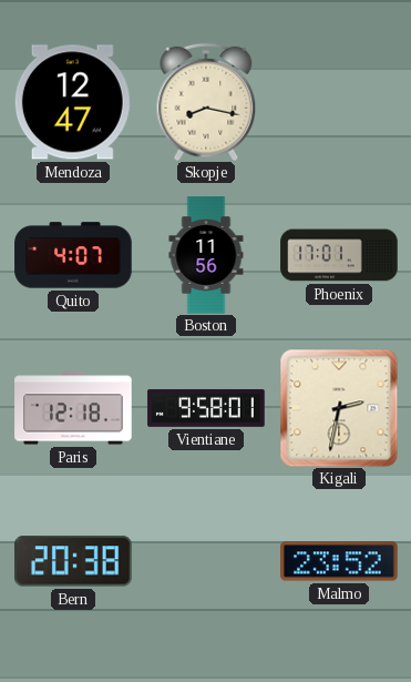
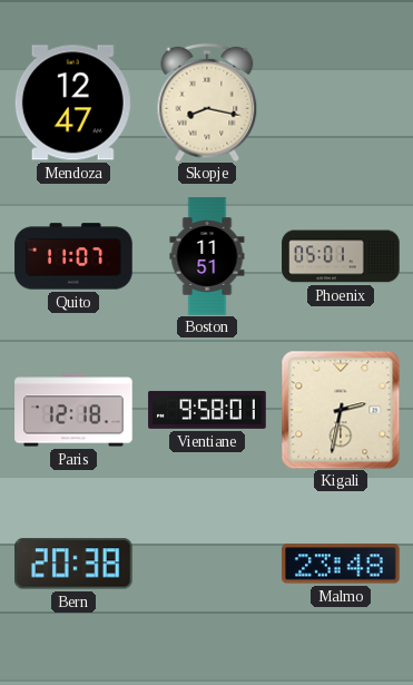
Quito: 4:07 -> 11:07
Boston: 11:56 -> 11:51
Phoenix: 17:01 -> 05:01
Malmo: 23:52 -> 23:48
